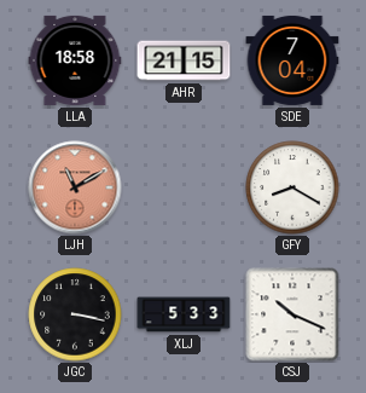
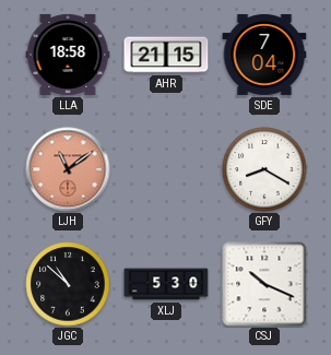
LJH: 11:10 -> 11:09
JGC: 3:17 -> 10:52
XLJ: 5:33 -> 5:30
